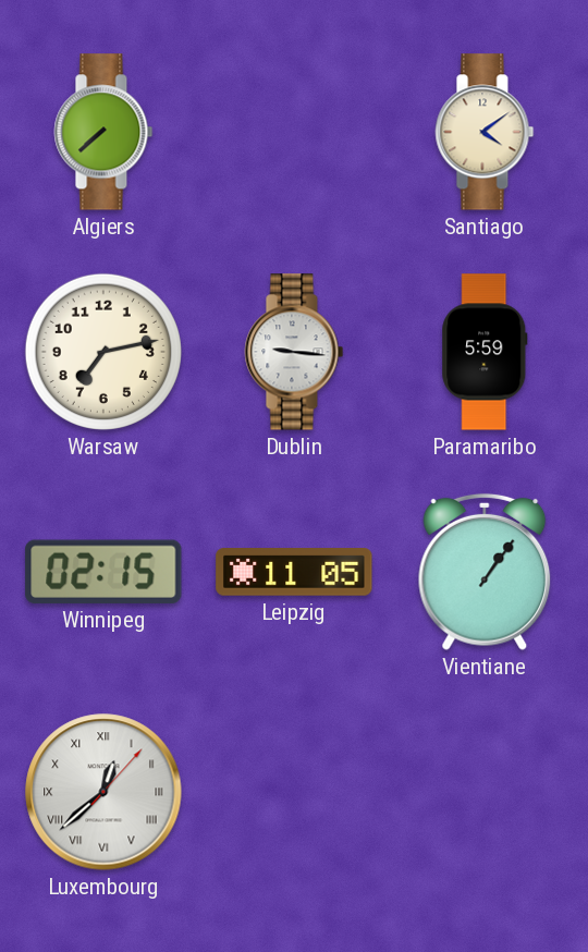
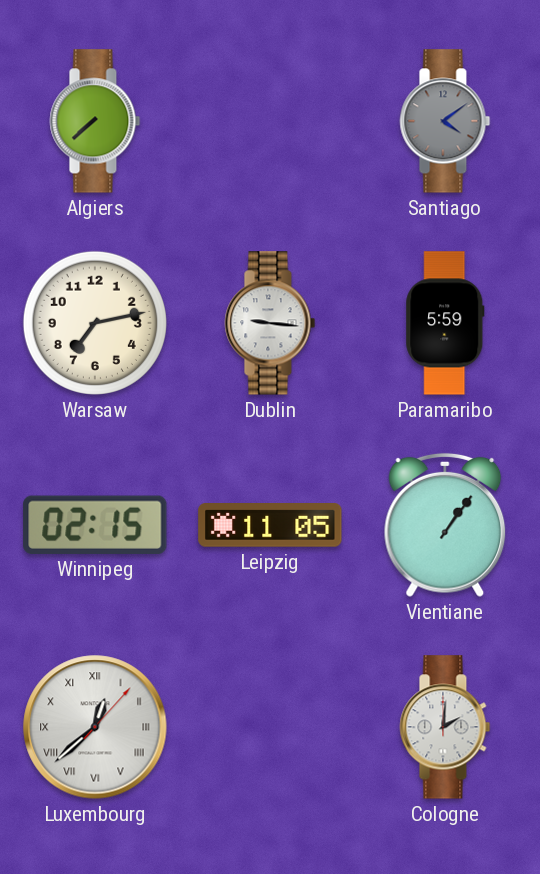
Santiago dial: cream -> grey
Cologne: none -> 2:01
